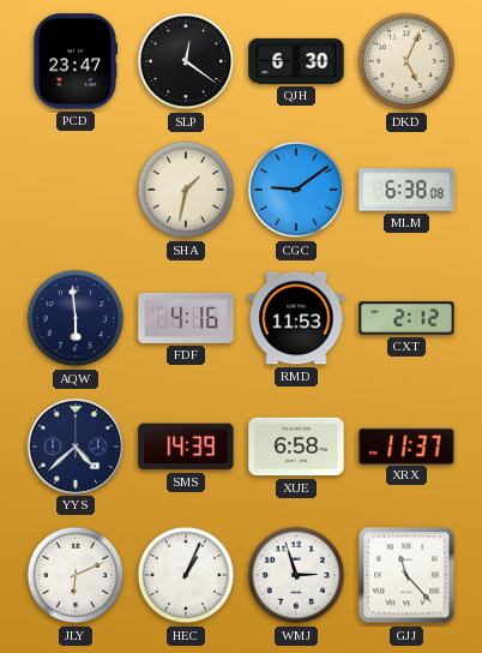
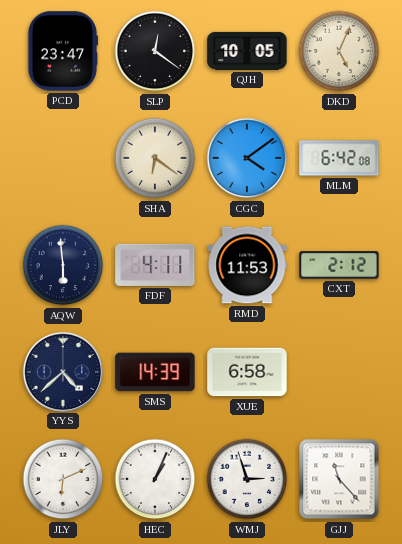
QJH: 6:30 -> 10:05
SHA: 1:32 -> 6:21
CGC: 9:09 -> 4:09
MLM: 6:38 -> 6:42
FDF: 4:16 -> 4:11
XRX: 11:37 -> none
